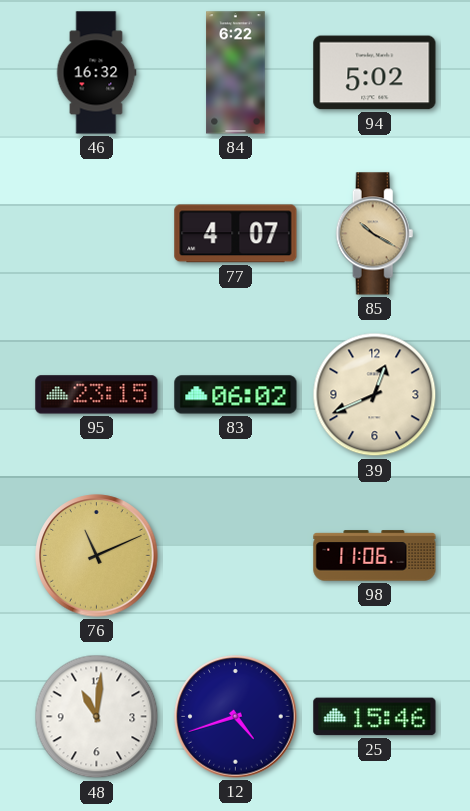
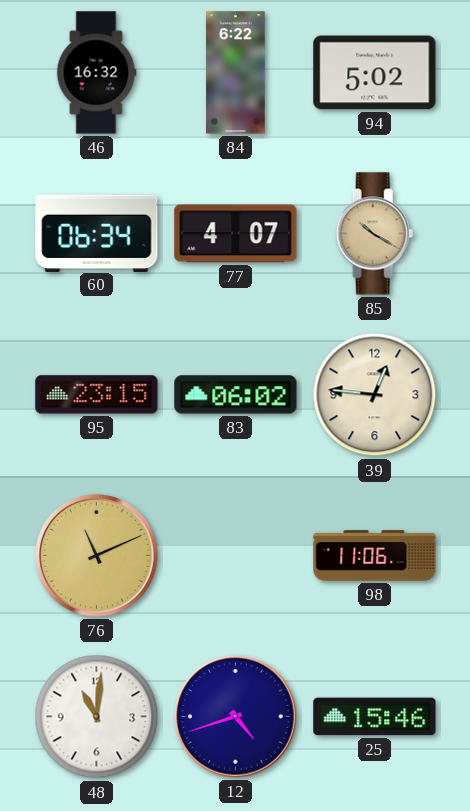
60: none -> 06:34
39: 12:41 -> 12:46
